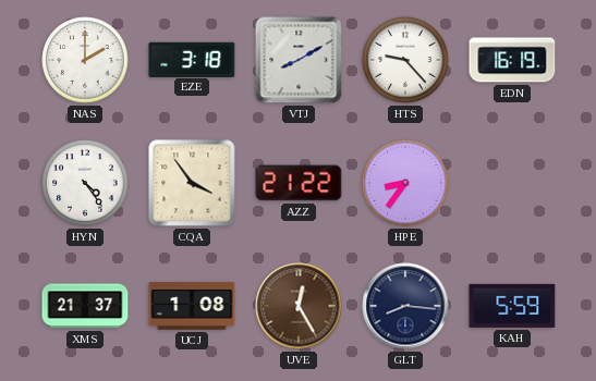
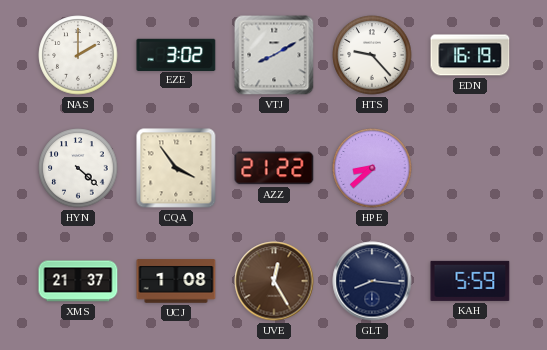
EZE: 3:18 -> 3:02
HYN: 4:24 -> 4:22
HPE: 8:36 -> 8:38
